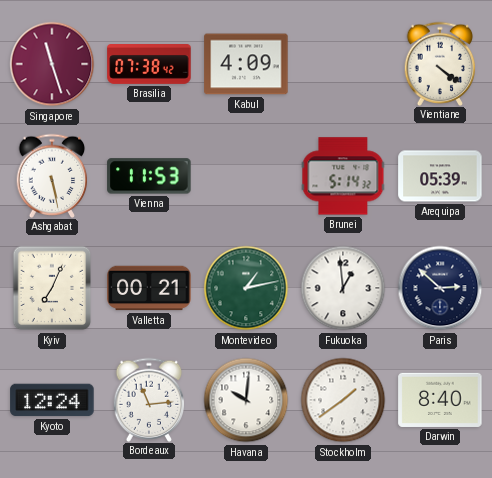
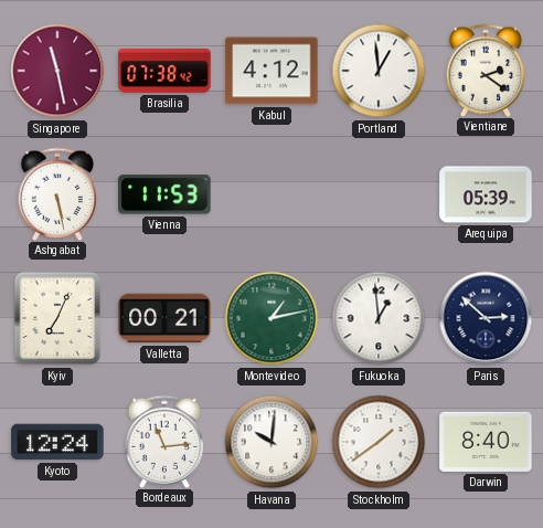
Singapore: 11:27 -> 11:28
Kabul: 4:09 -> 4:12
Portland: none -> 12:59
Vientiane: 4:21 -> 2:21
Brunei: 5:14 -> none
